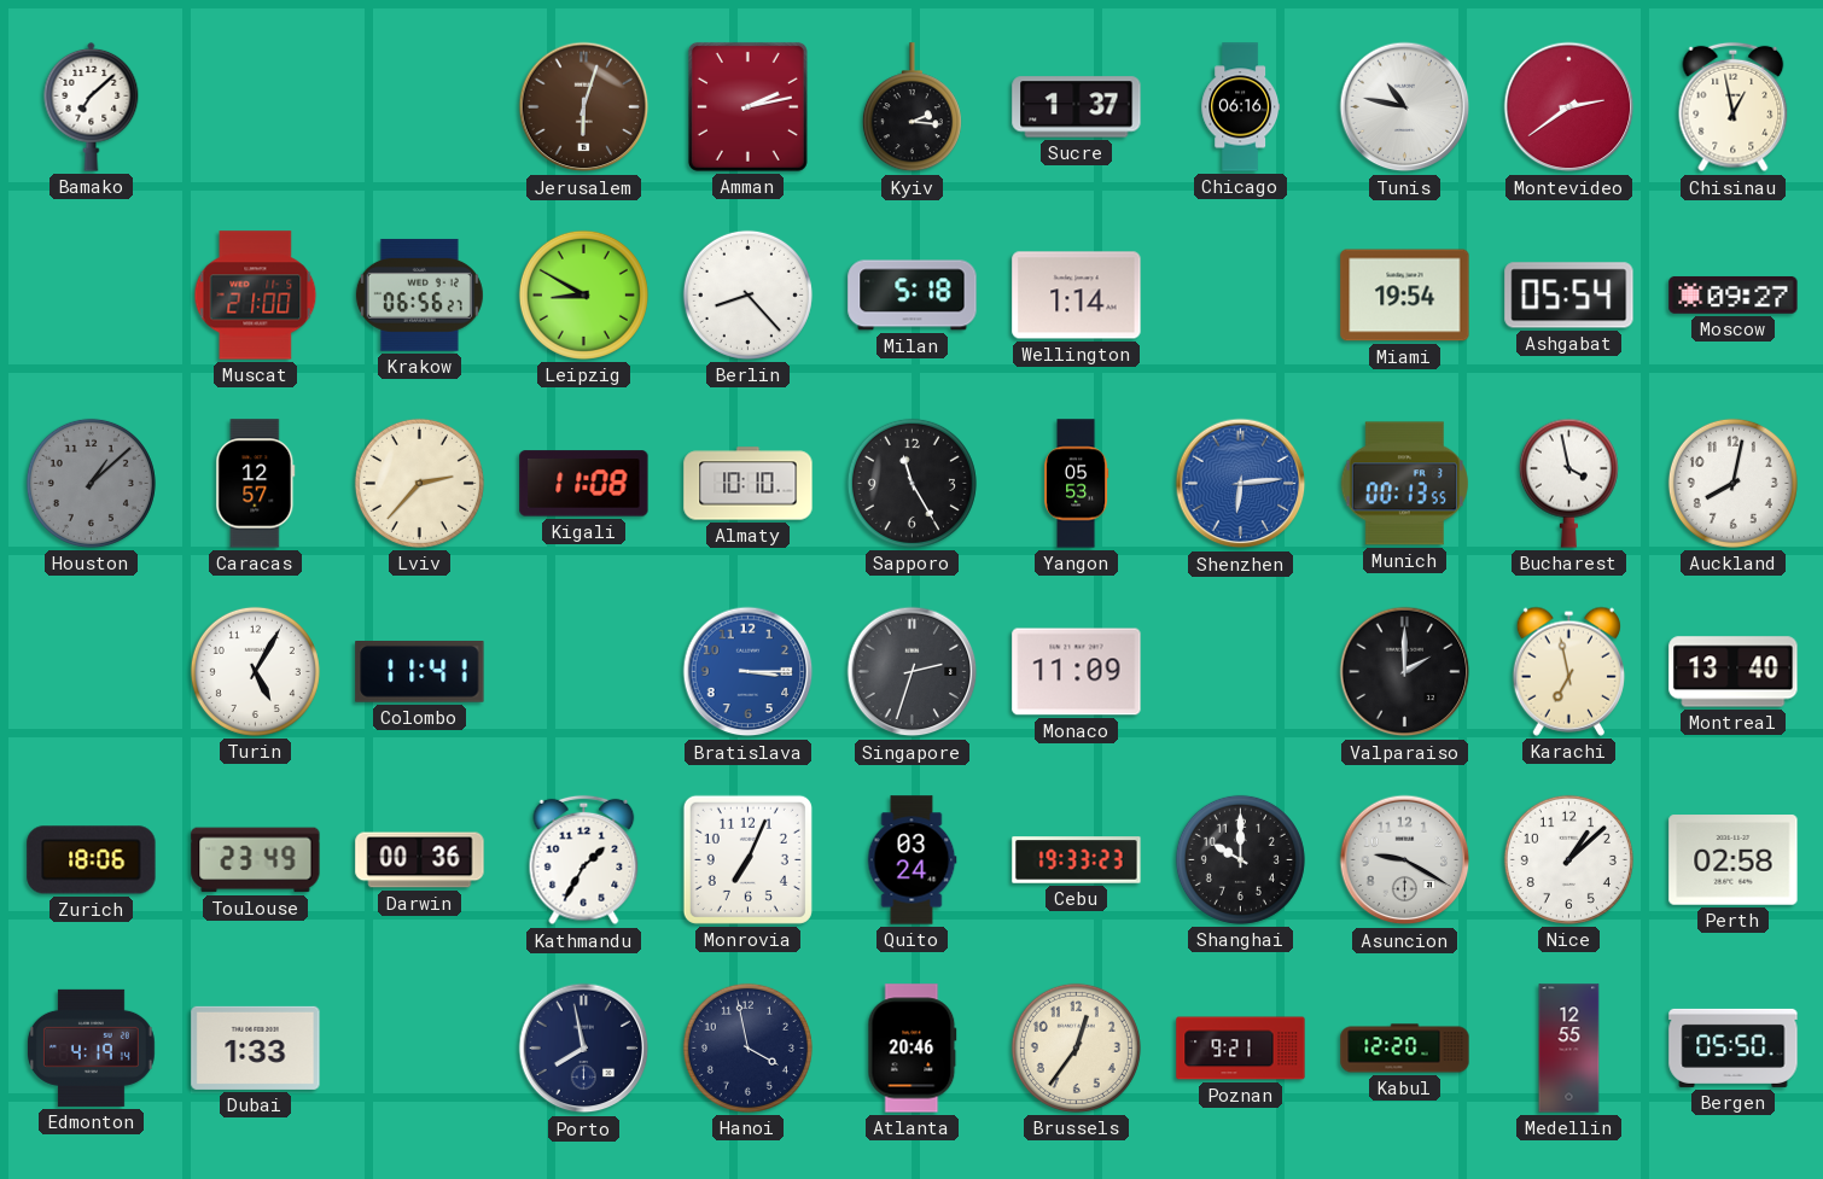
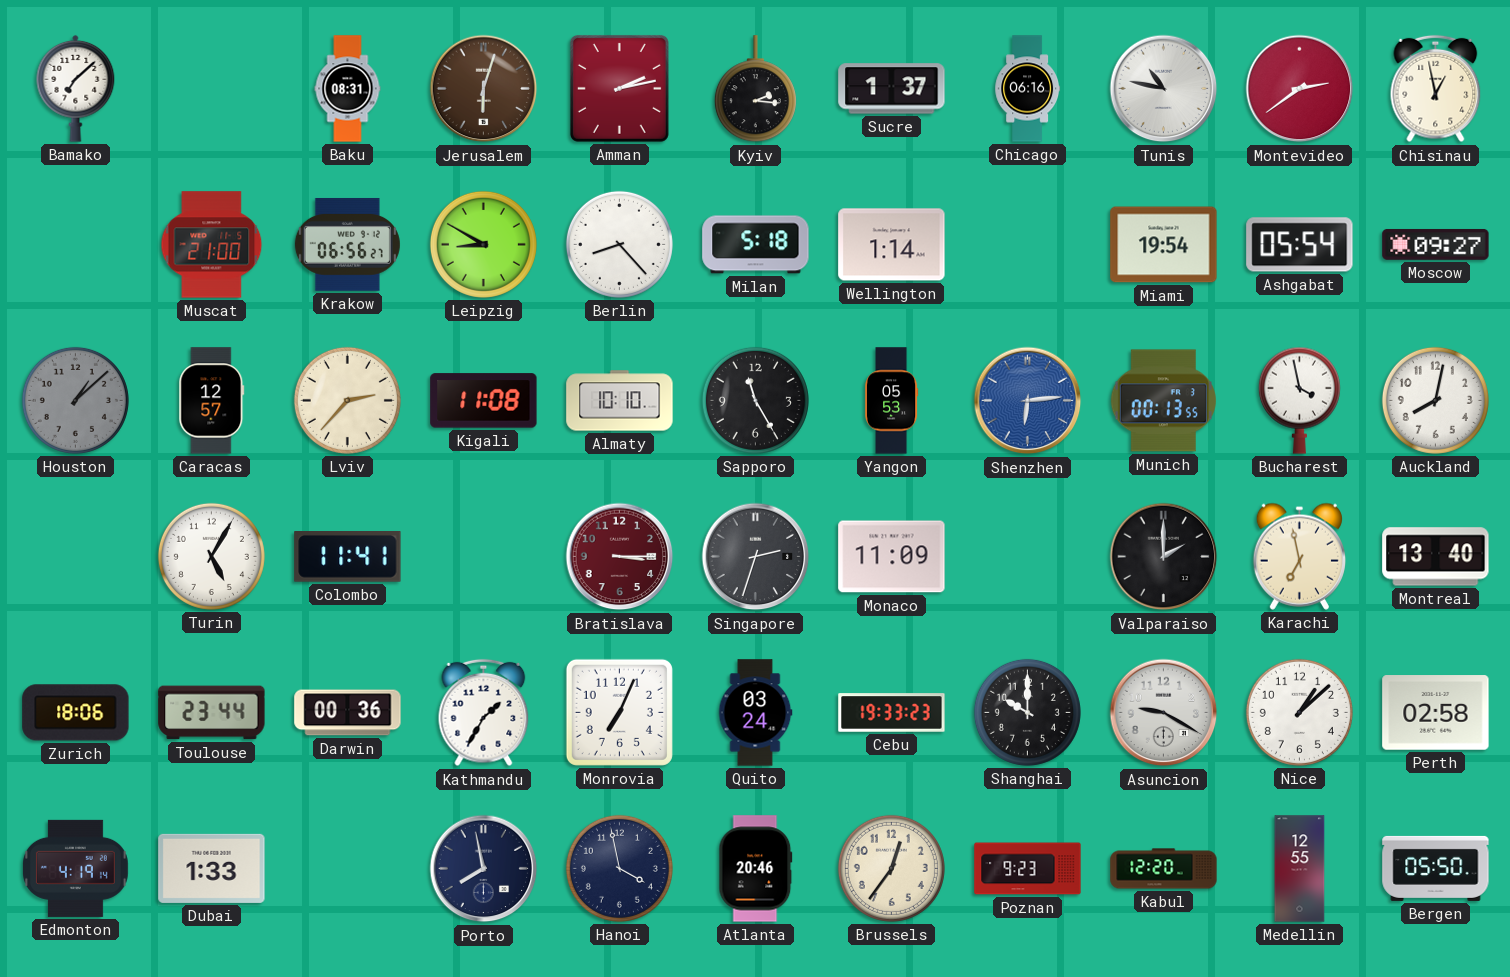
Baku: none -> 08:31
Bratislava dial: blue -> burgundy
Toulouse: 23:49 -> 23:44
Poznan: 9:21 -> 9:23
